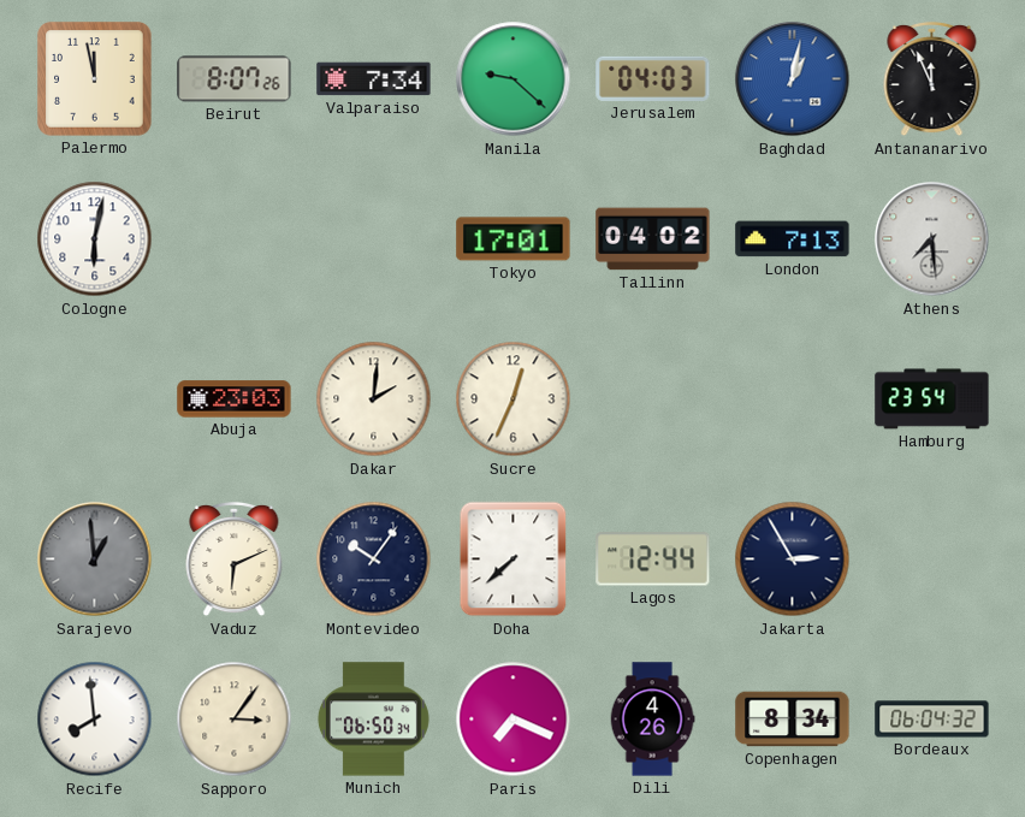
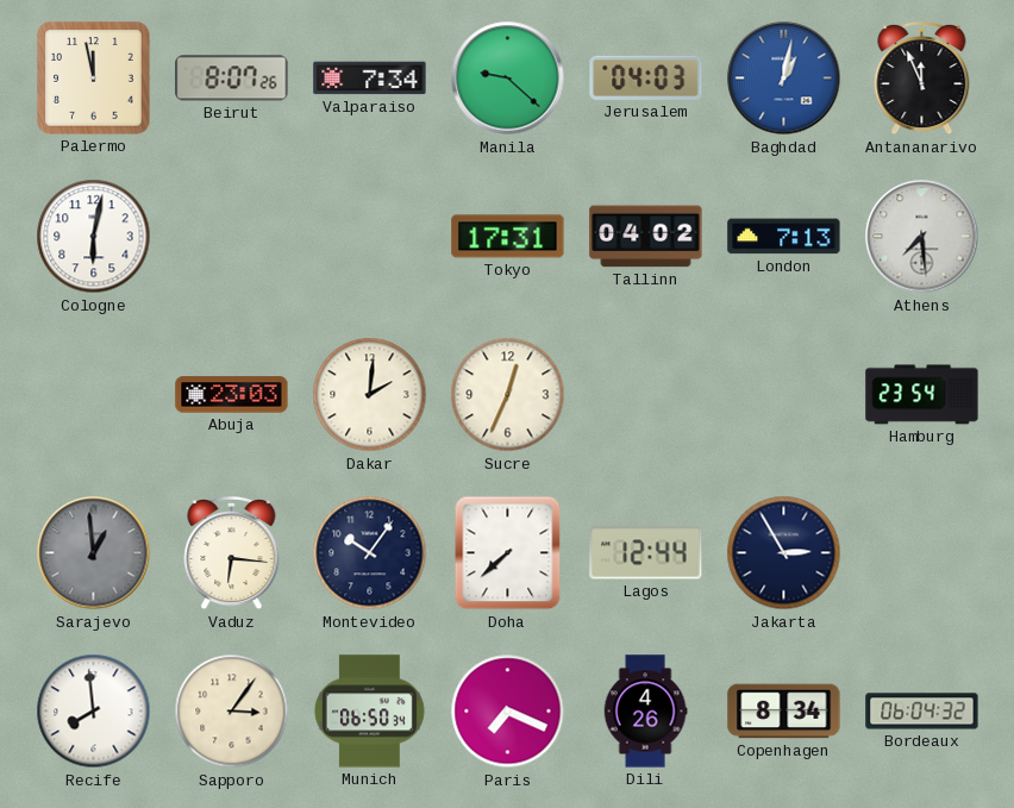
Tokyo: 17:01 -> 17:31
Vaduz: 6:11 -> 6:16
